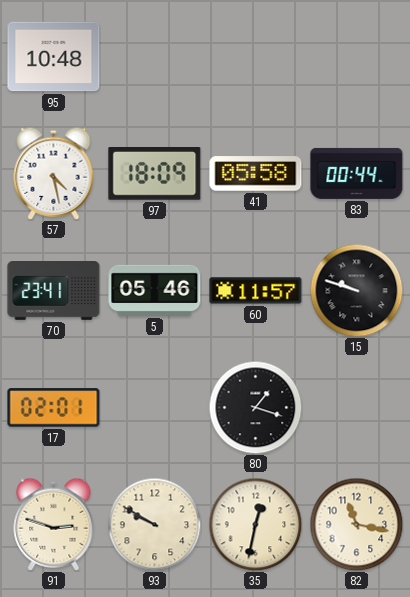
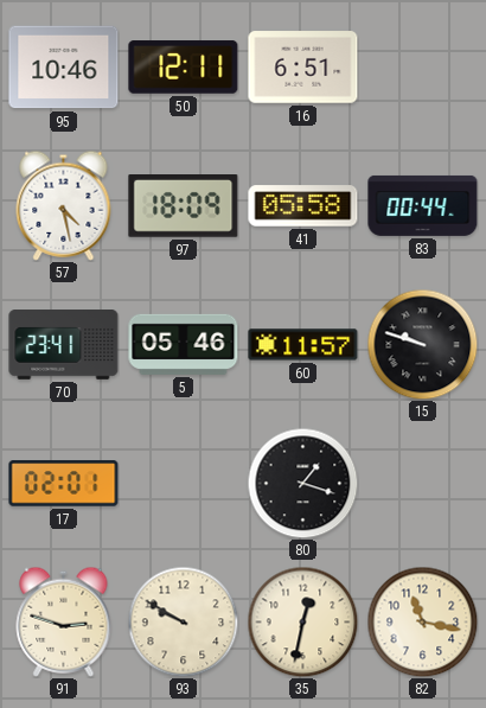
95: 10:48 -> 10:46
50: none -> 12:11
16: none -> 6:51
